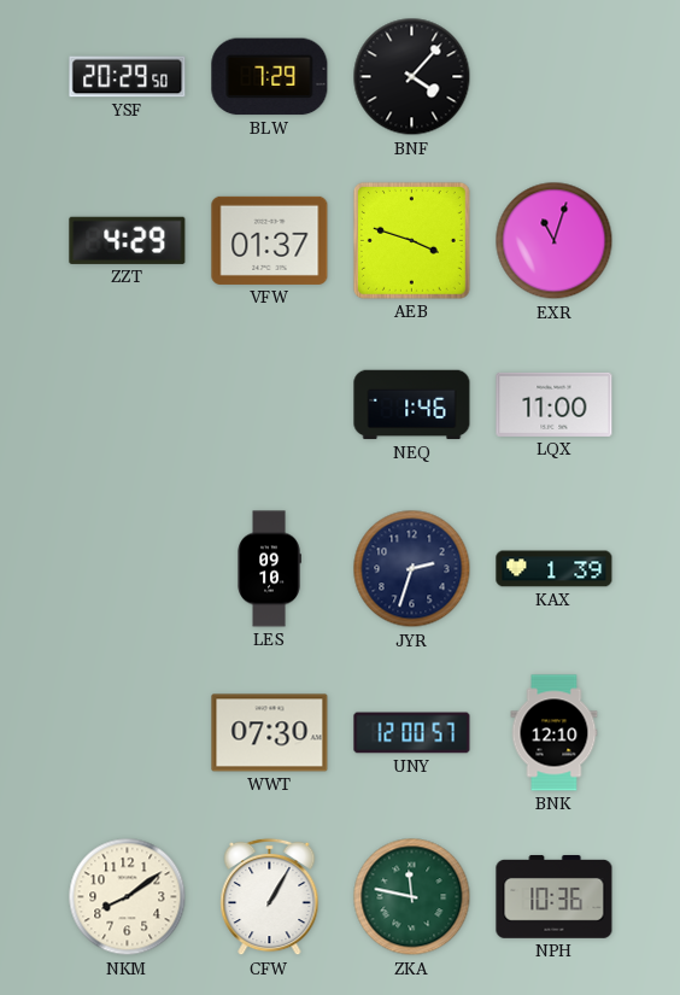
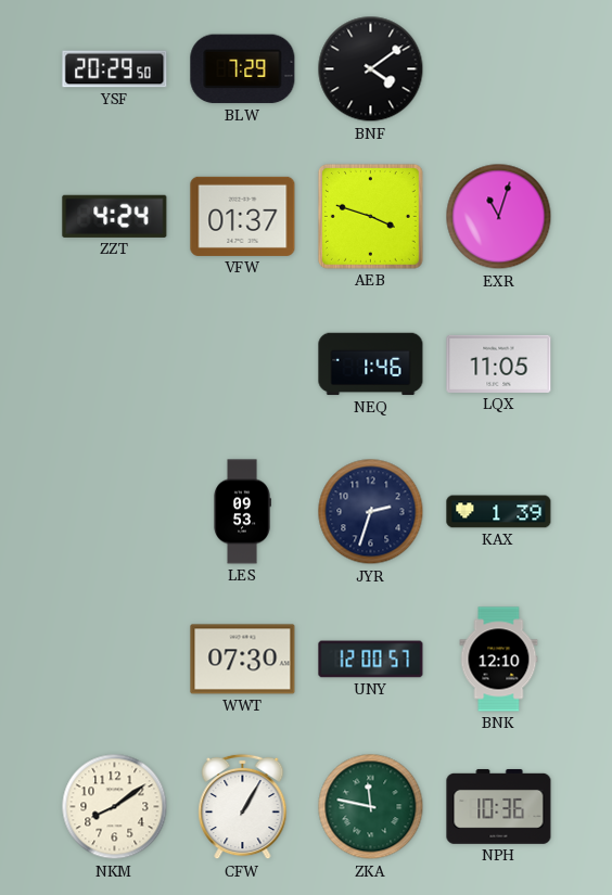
BNF: 4:07 -> 4:09
ZZT: 4:29 -> 4:24
LQX: 11:00 -> 11:05
LES: 09:10 -> 09:53
